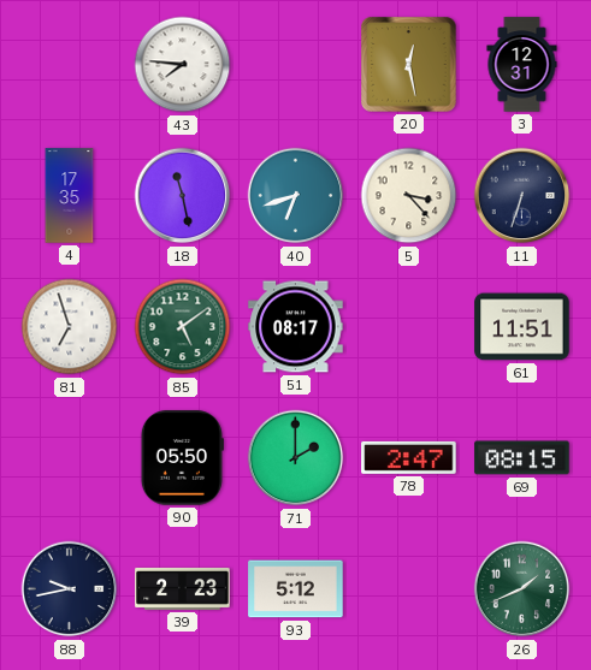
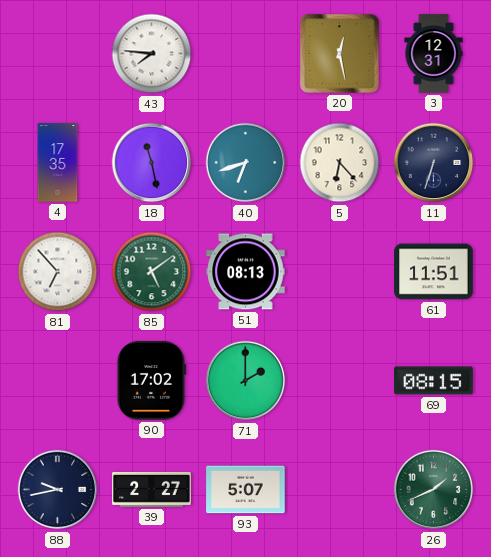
5: 3:23 -> 6:23
81: 6:57 -> 6:53
51: 08:17 -> 08:13
90: 05:50 -> 17:02
78: 2:47 -> none
39: 2:23 -> 2:27
93: 5:12 -> 5:07
